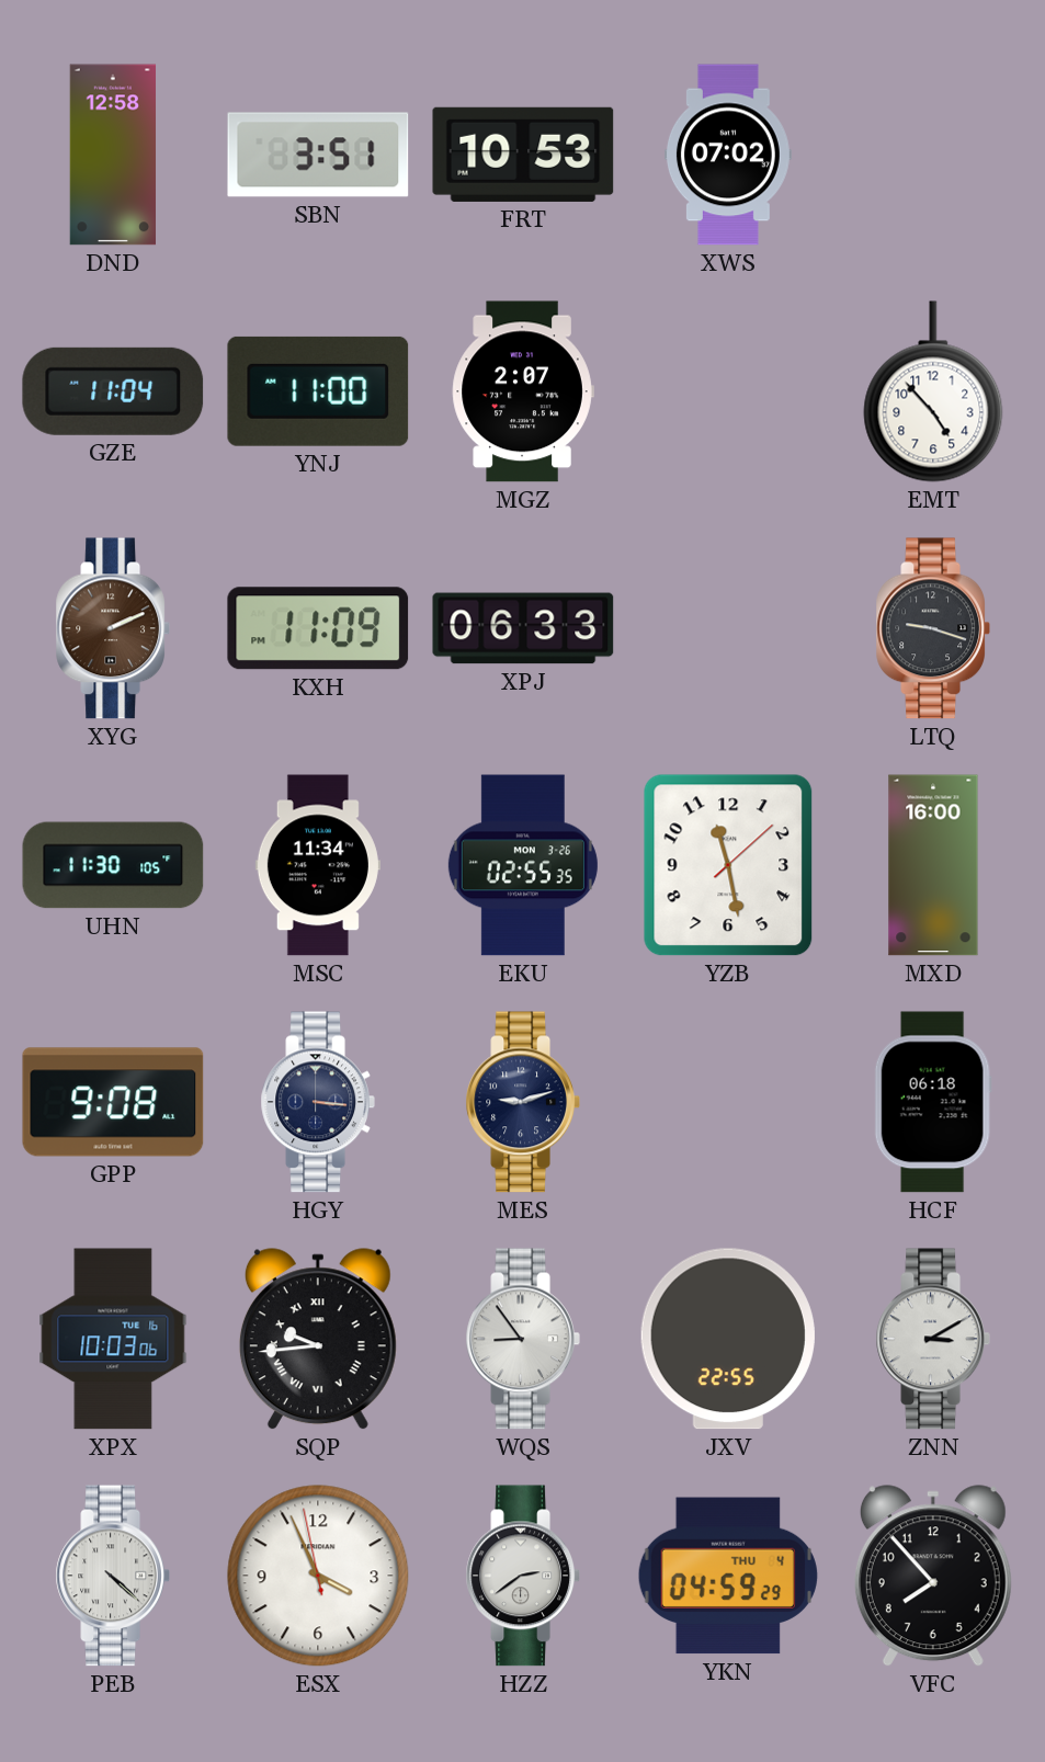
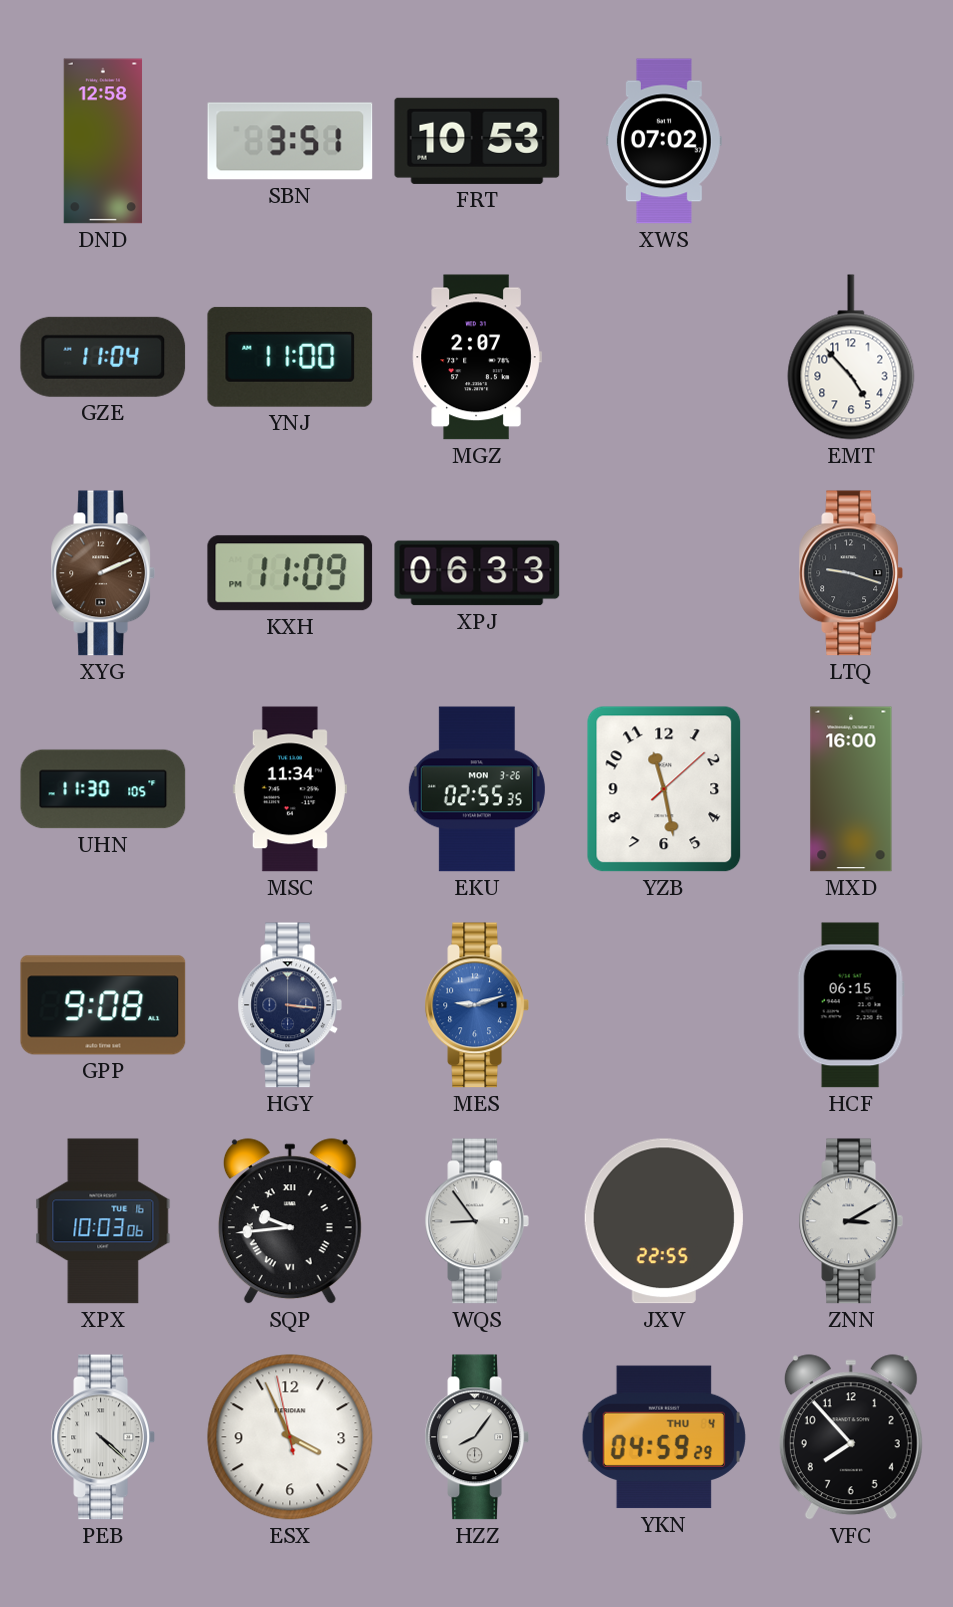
MES dial: navy -> blue
HCF: 06:18 -> 06:15
HZZ: 2:39 -> 8:06
